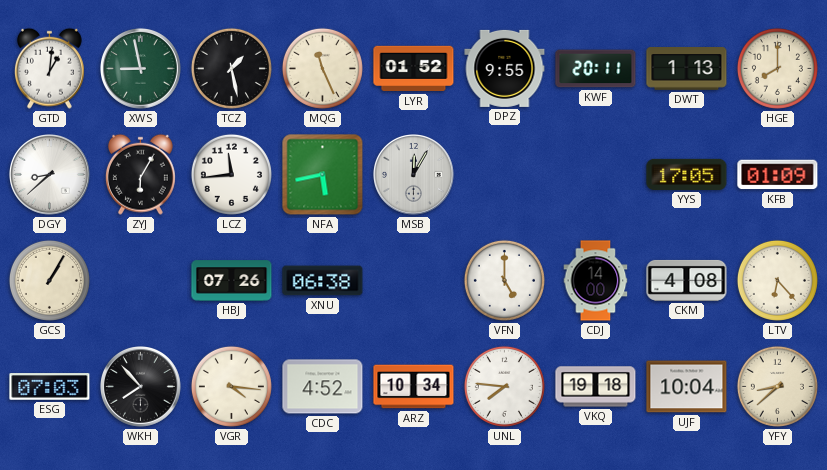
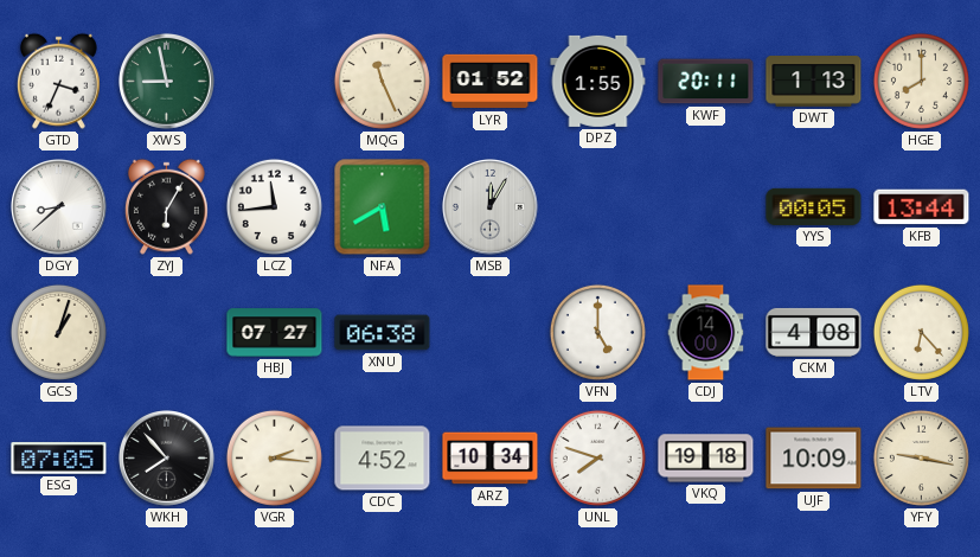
GTD: 1:01 -> 3:34
TCZ: 1:28 -> none
DPZ: 9:55 -> 1:55
NFA: 5:43 -> 5:40
YYS: 17:05 -> 00:05
KFB: 01:09 -> 13:44
GCS: 1:05 -> 1:03
HBJ: 07:26 -> 07:27
ESG: 07:03 -> 07:05
VGR: 4:16 -> 2:16
UNL: 7:46 -> 7:48
UJF: 10:04 -> 10:09
YFY: 8:38 -> 9:17
